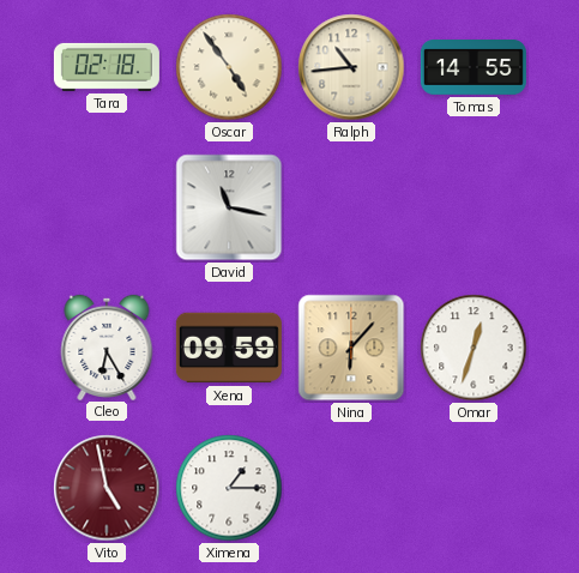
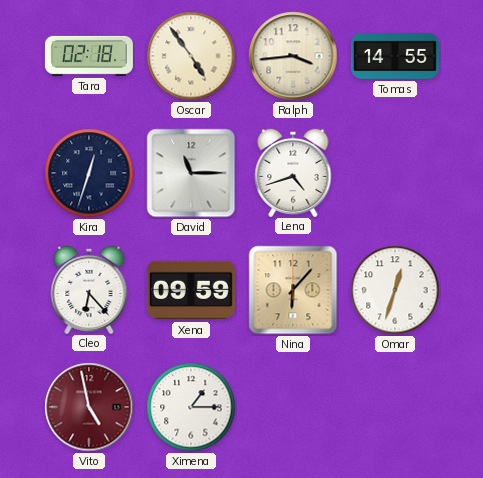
Ralph: 10:44 -> 3:44
Kira: none -> 12:33
David: 11:17 -> 11:15
Lena: none -> 4:42
Cleo: 6:25 -> 6:23
